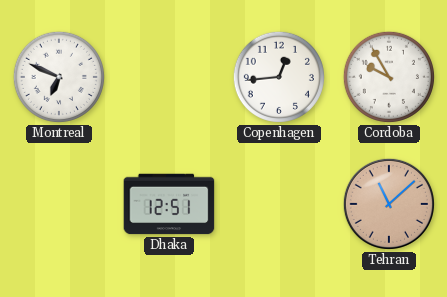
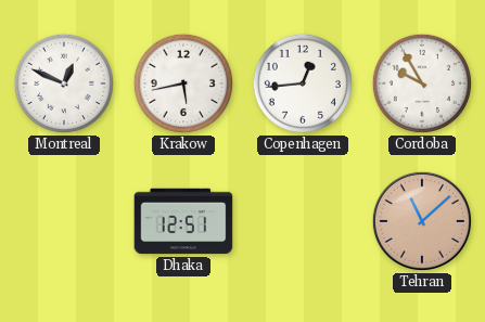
Montreal: 6:49 -> 12:49
Krakow: none -> 5:43
